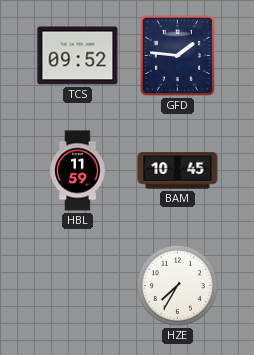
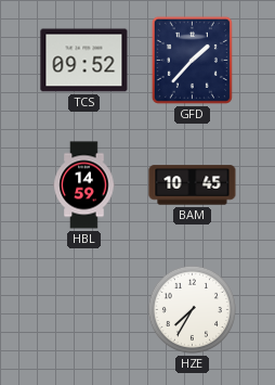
GFD: 1:46 -> 1:37
HBL: 11:59 -> 14:59
